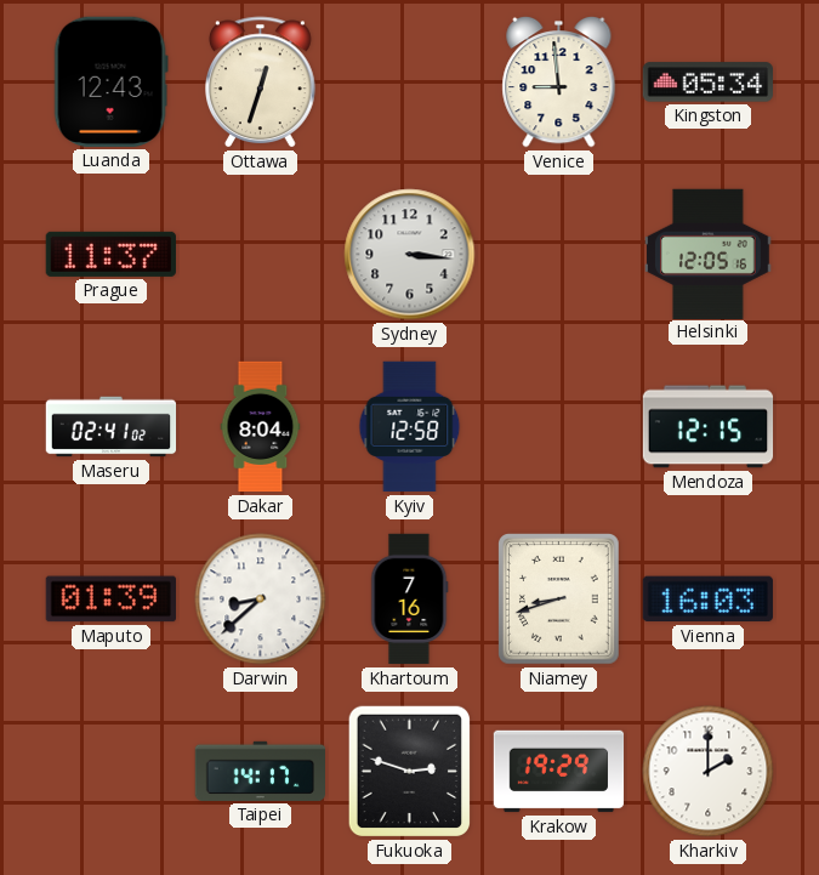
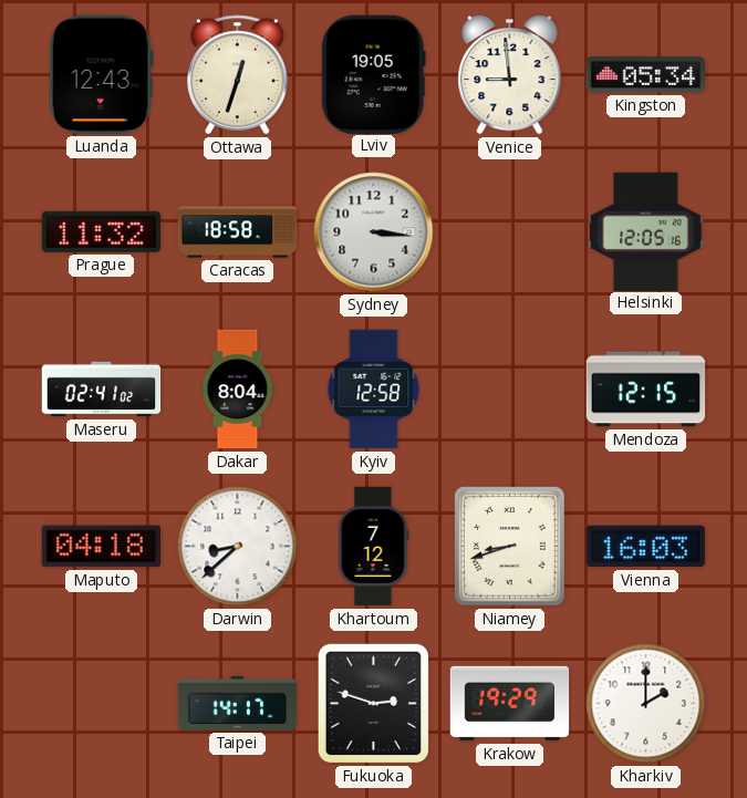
Lviv: none -> 19:05
Prague: 11:37 -> 11:32
Caracas: none -> 18:58
Maputo: 01:39 -> 04:18
Khartoum: 7:16 -> 7:12
